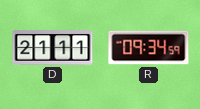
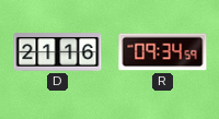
D: 21:11 -> 21:16
